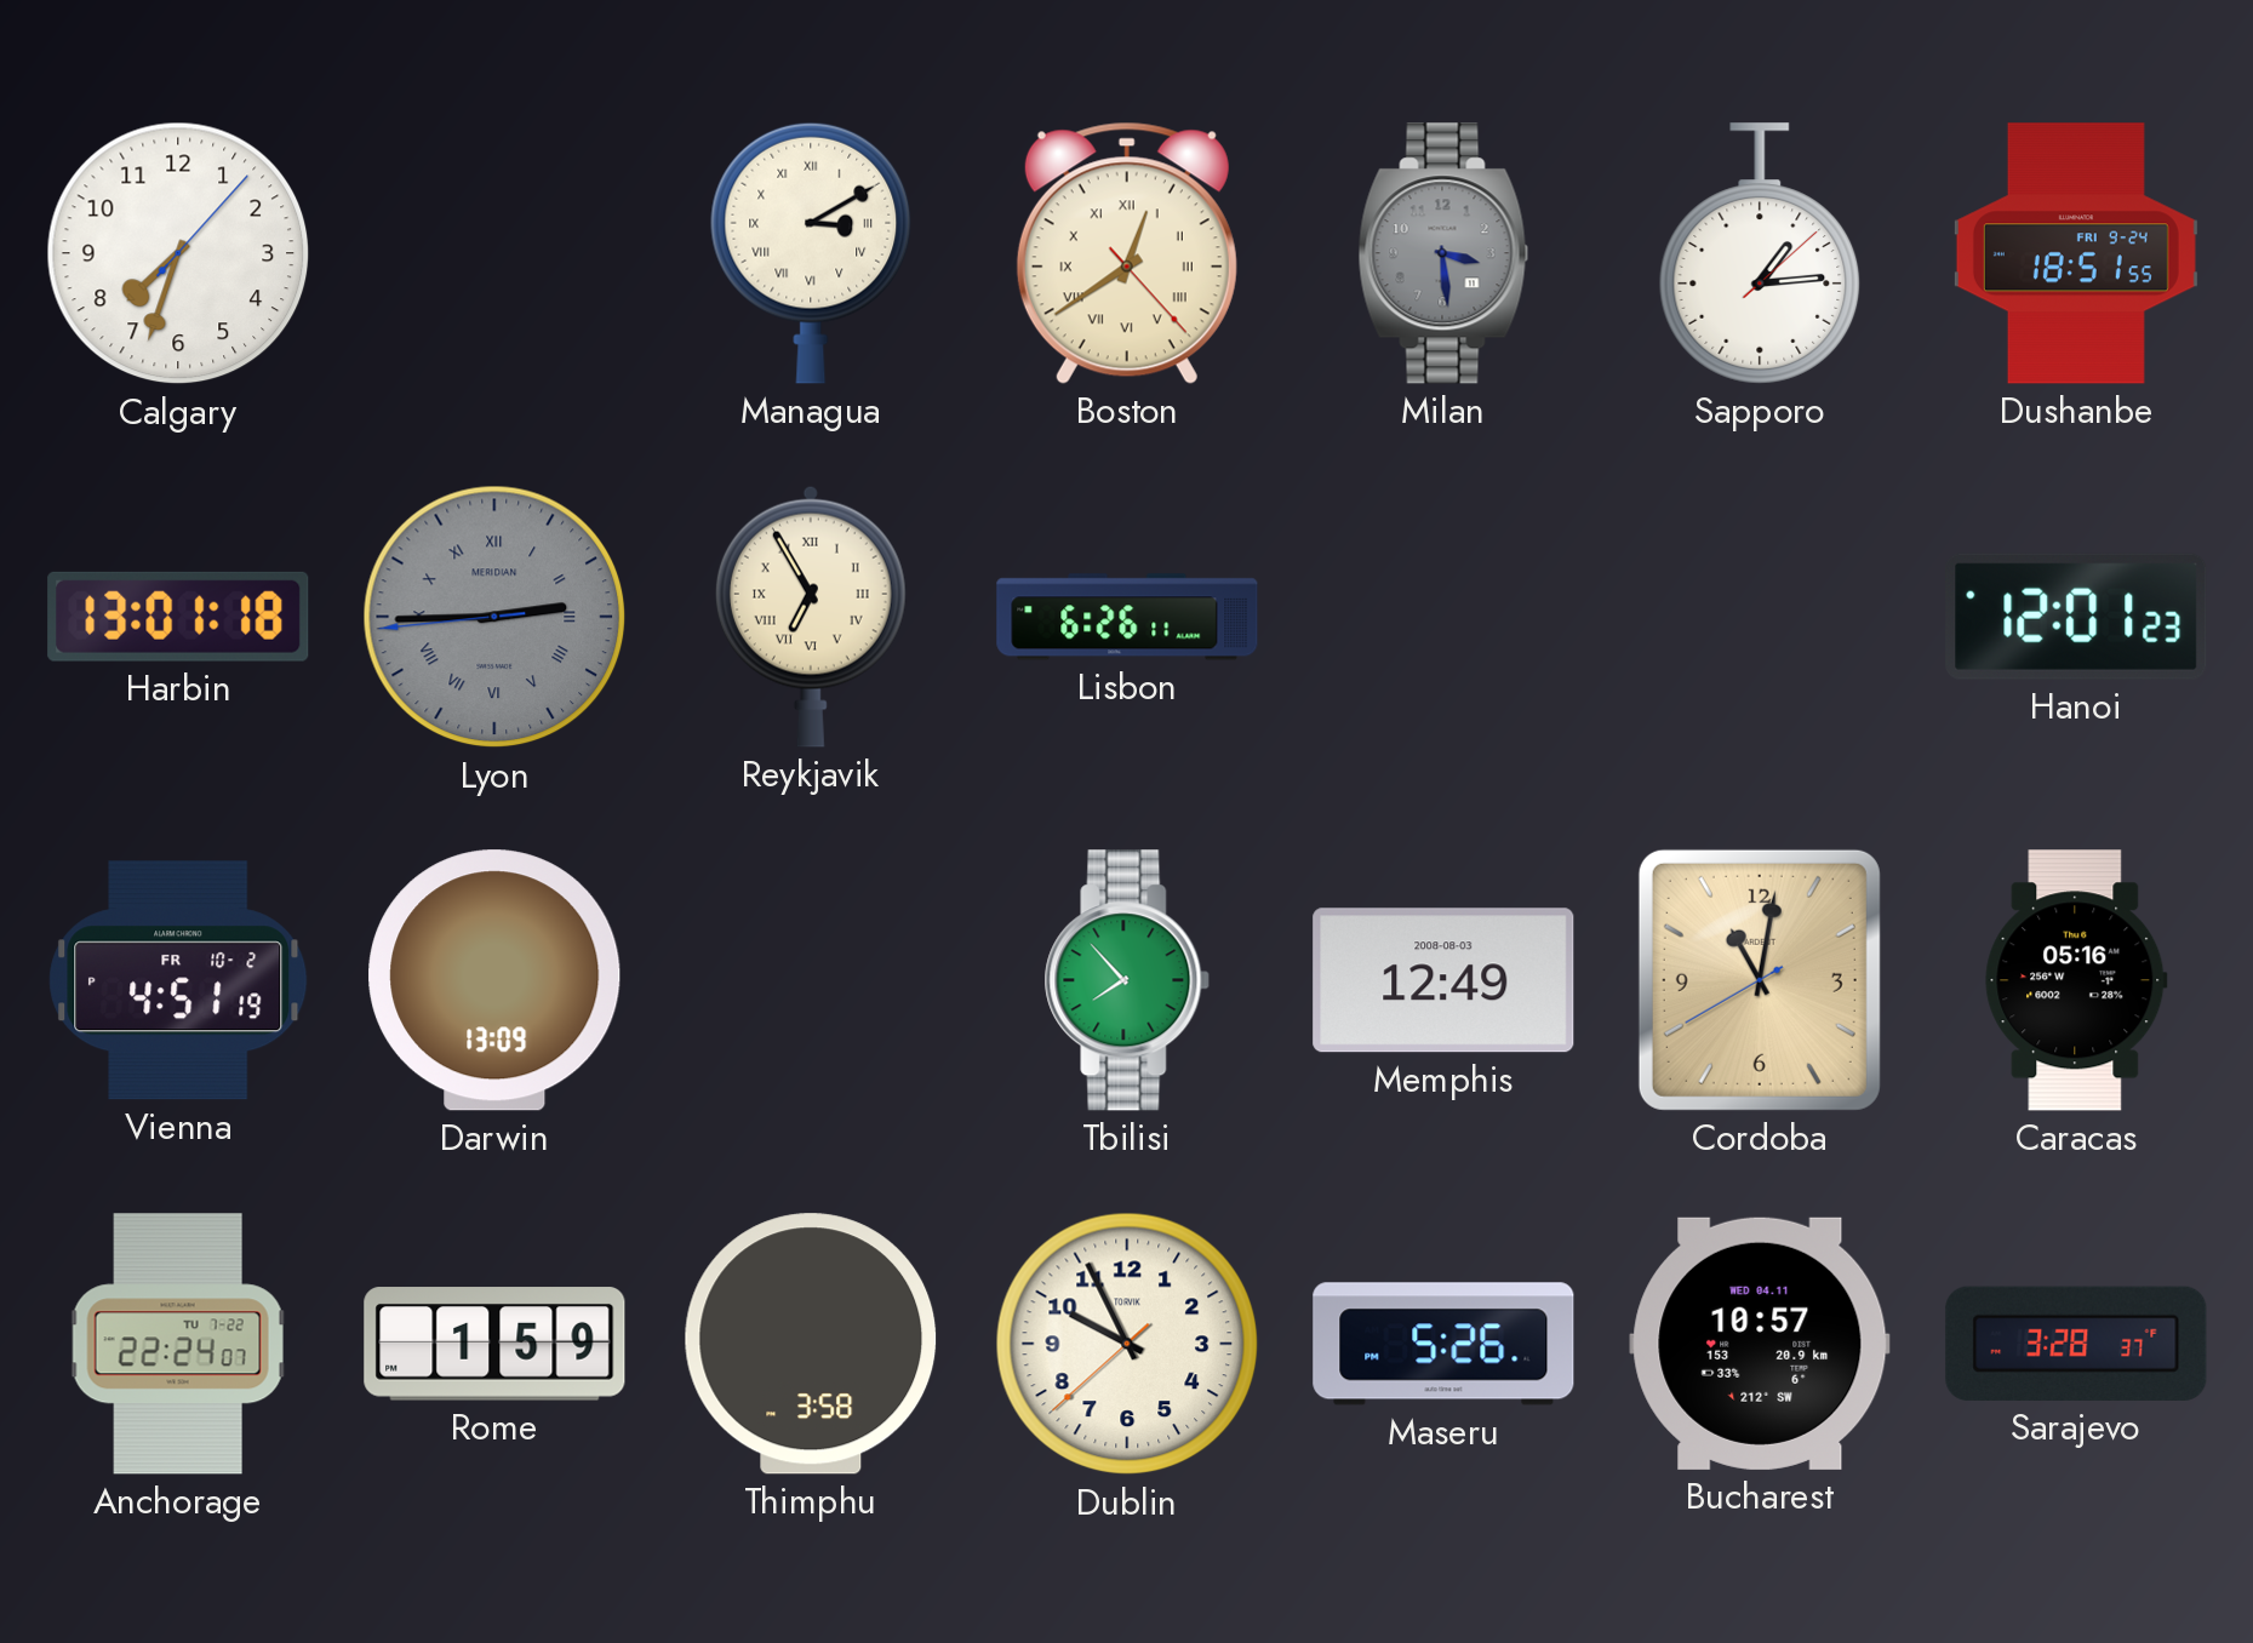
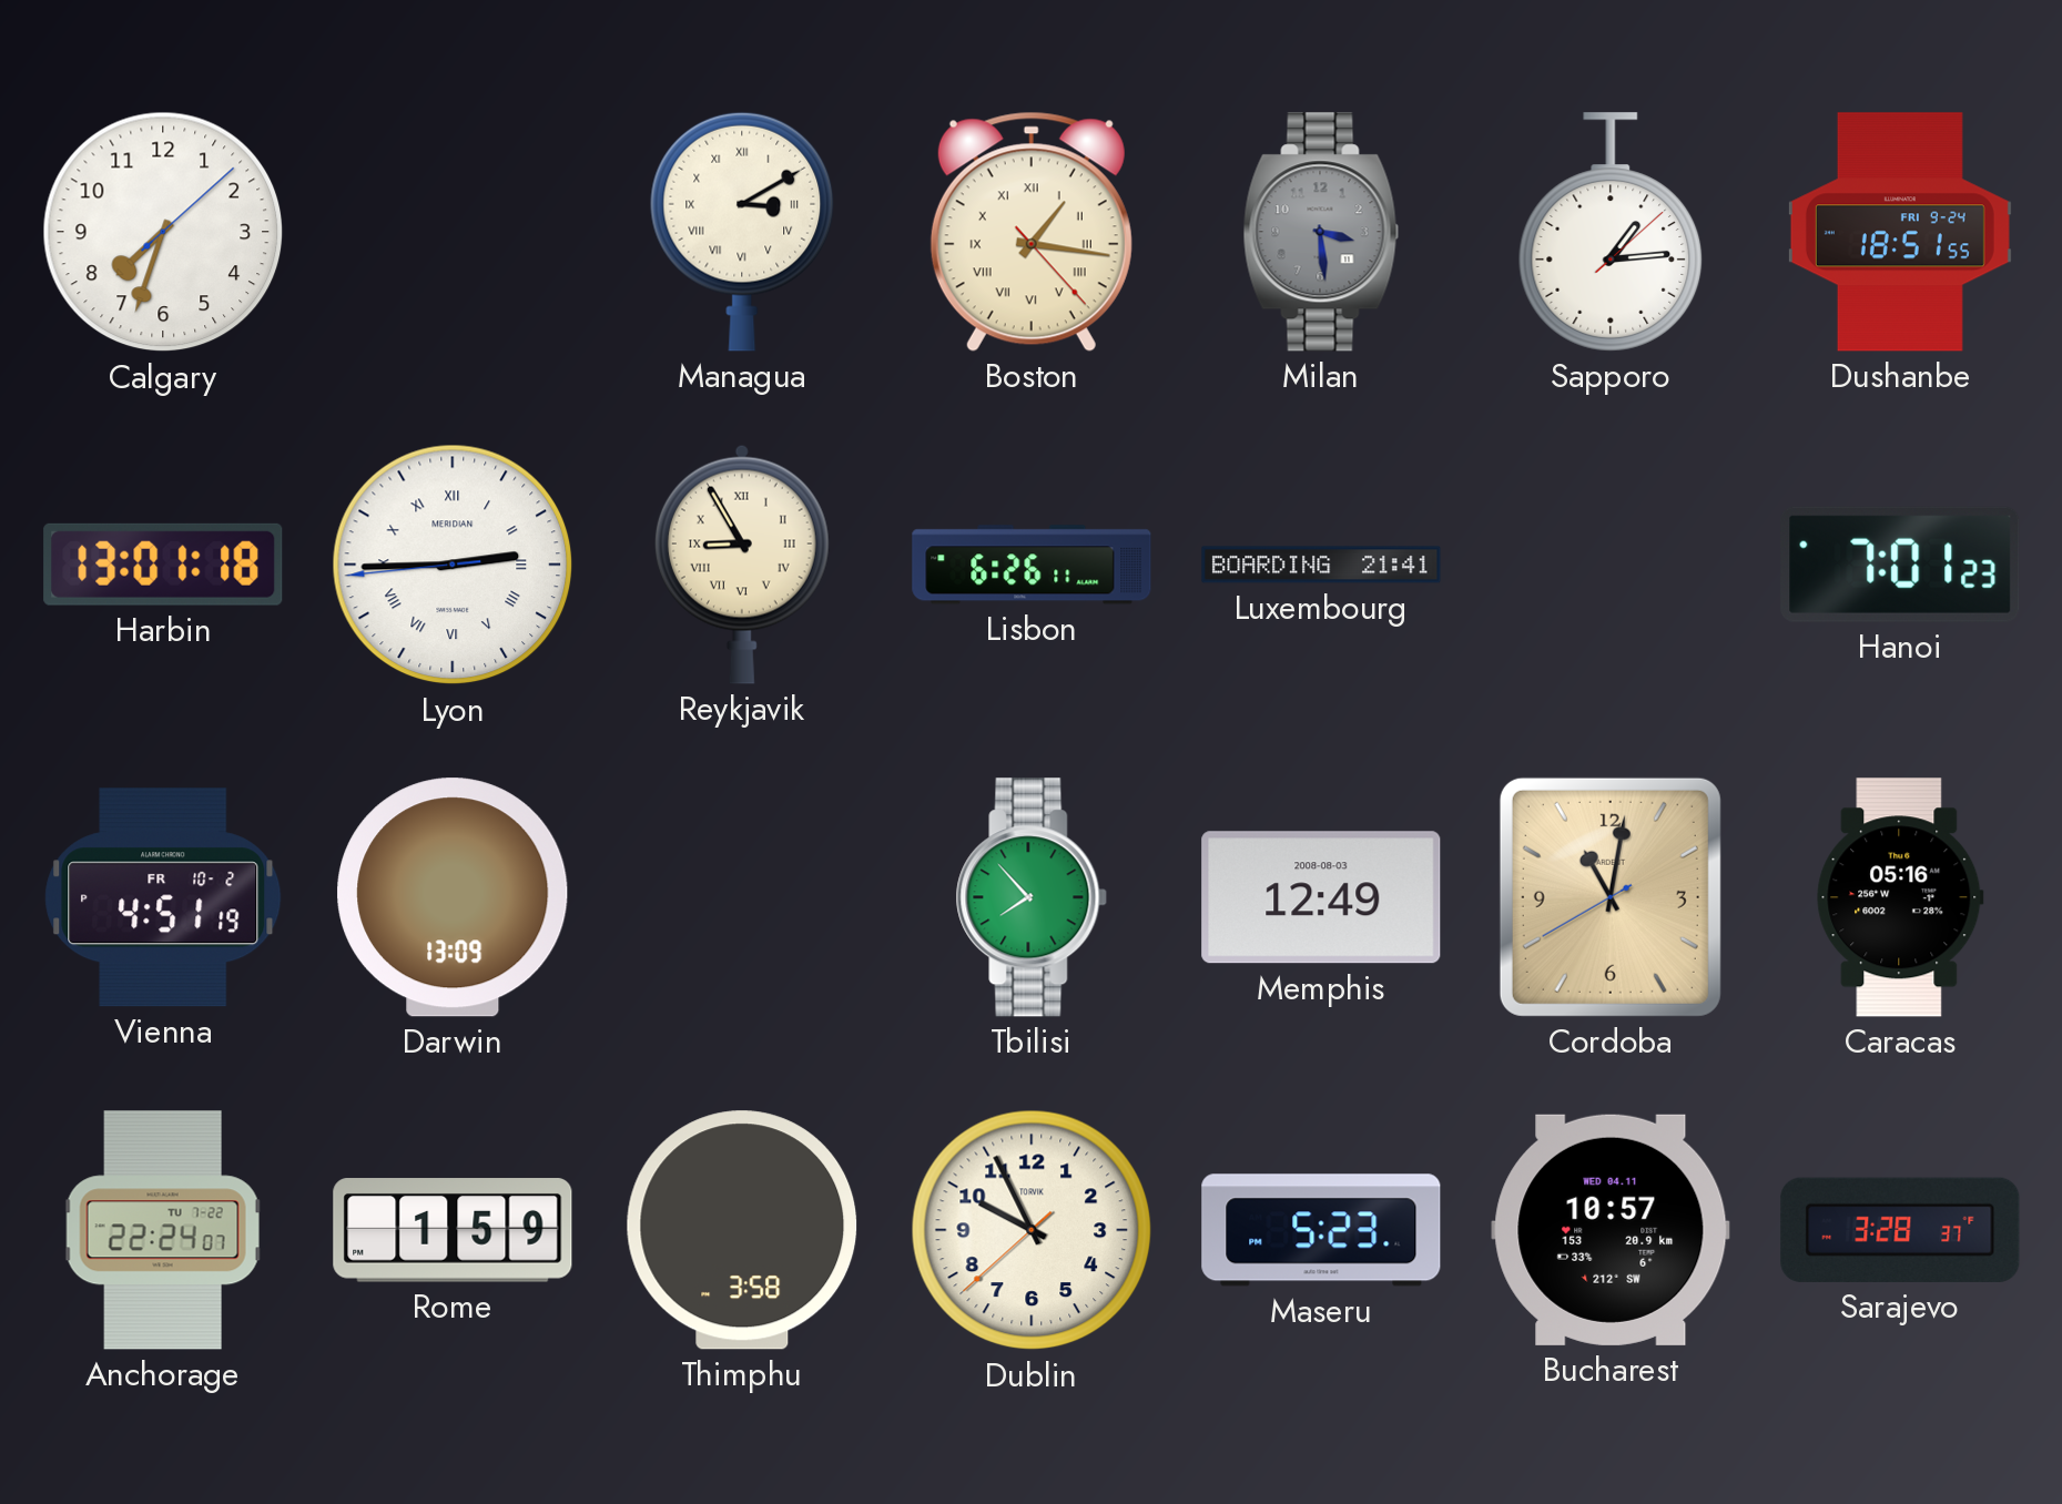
Calgary: 7:33:07 -> 7:33:08
Boston: 12:39 -> 1:16
Lyon dial: grey -> white
Reykjavik: 6:55 -> 8:55
Luxembourg: none -> 21:41
Hanoi: 12:01 -> 7:01
Maseru: 5:26 -> 5:23
